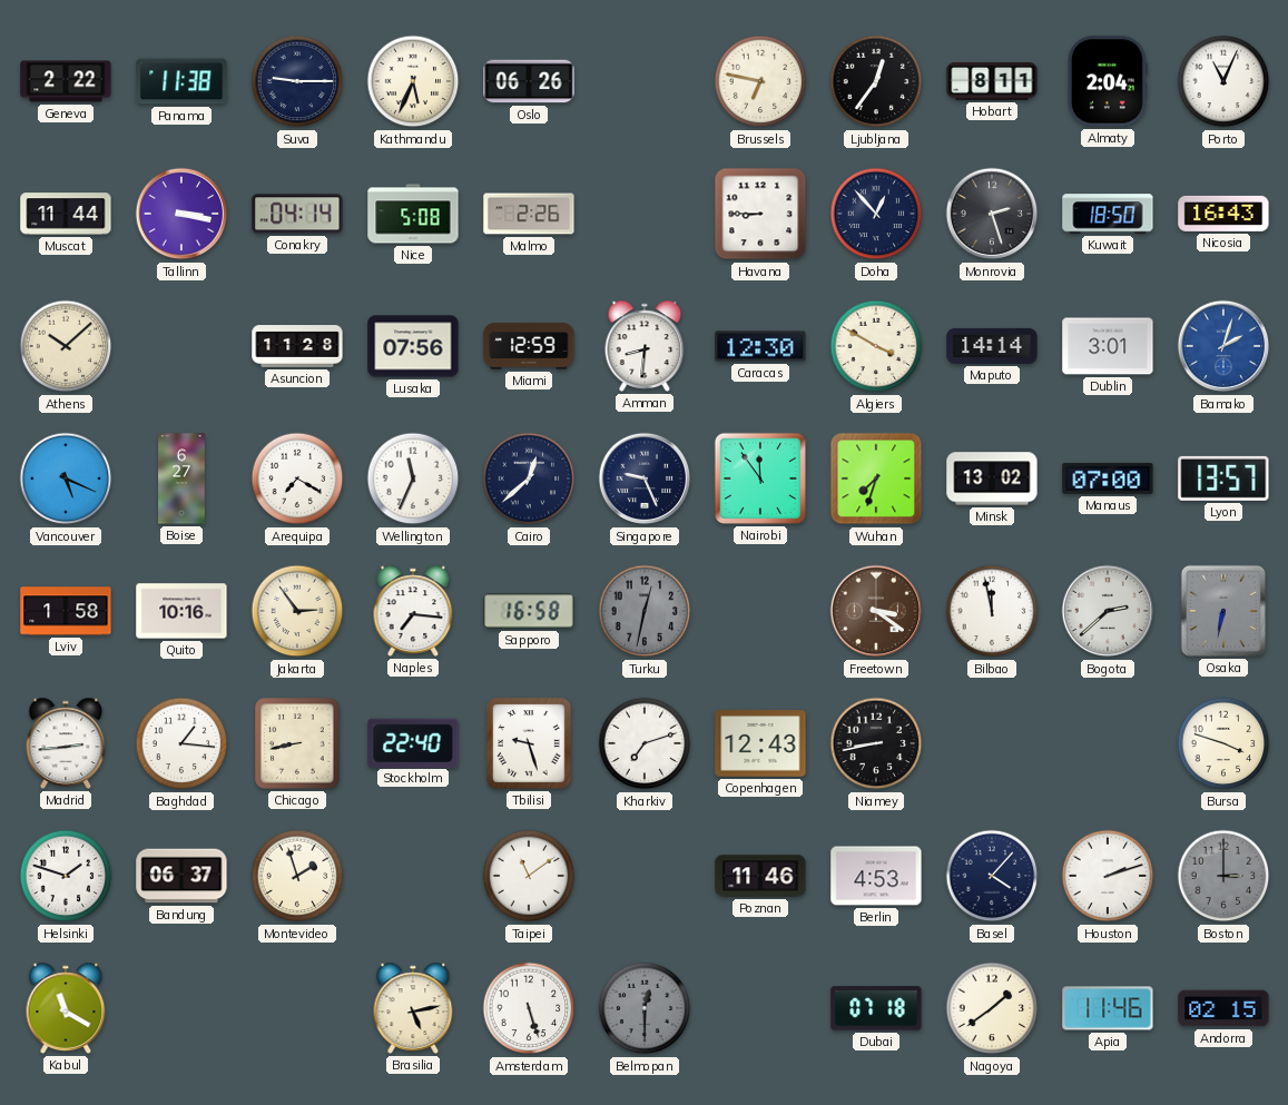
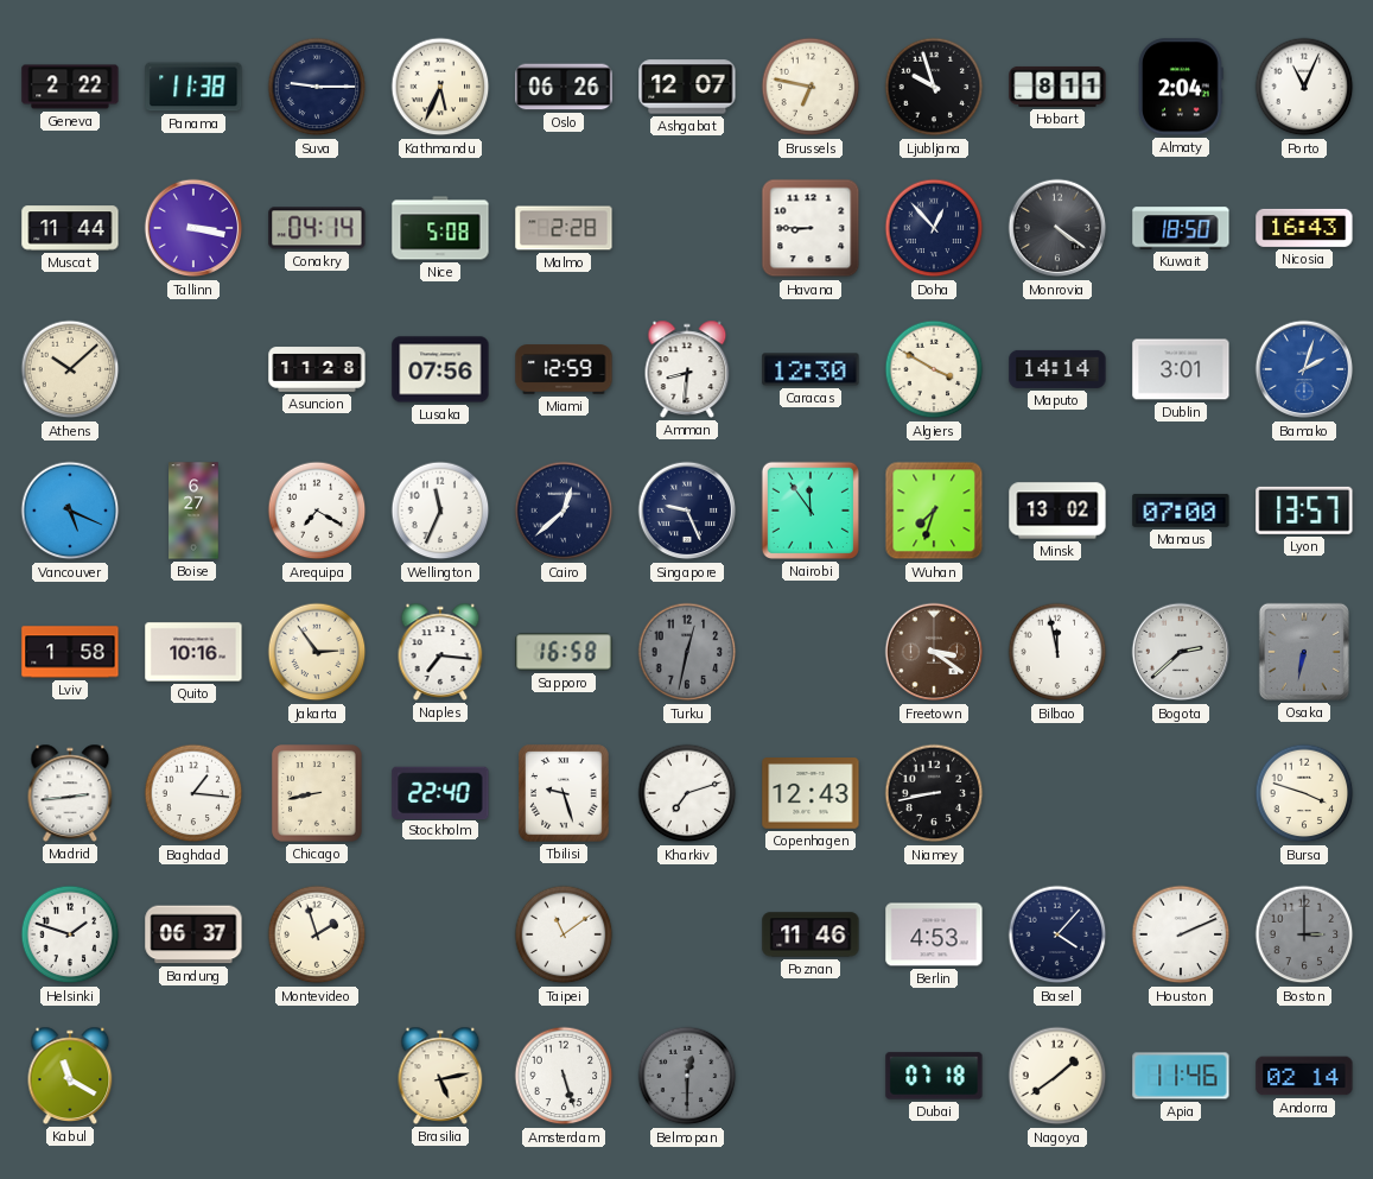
Ashgabat: none -> 12:07
Ljubljana: 12:36 -> 9:57
Malmo: 2:26 -> 2:28
Monrovia: 2:27 -> 4:21
Houston: 2:12 -> 2:11
Andorra: 02:15 -> 02:14
